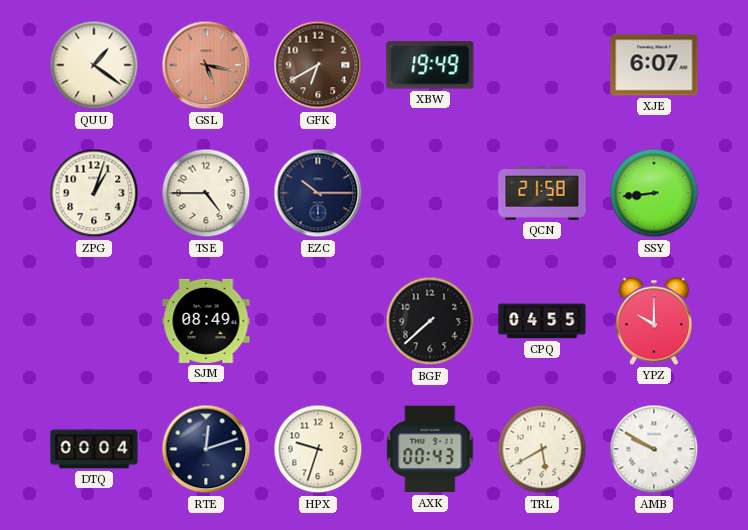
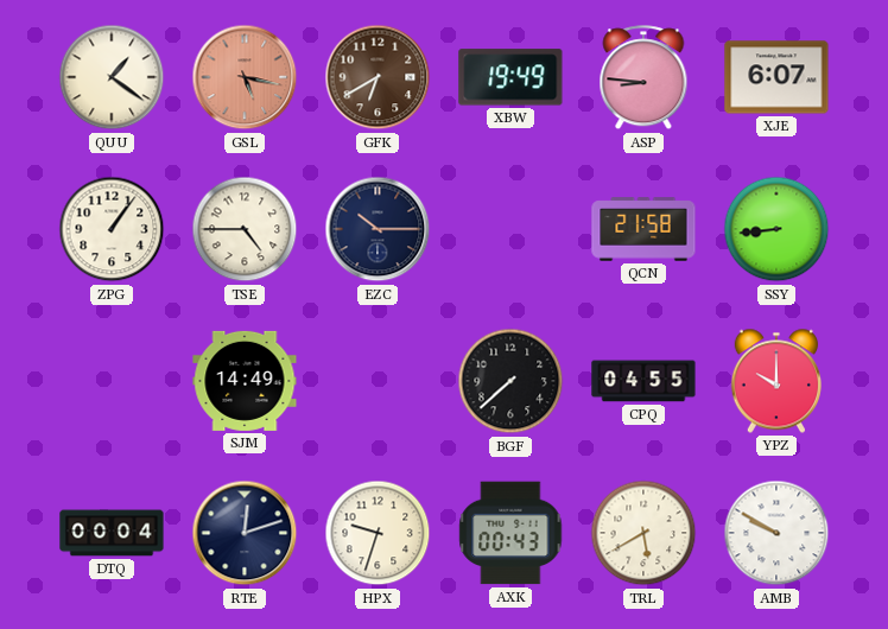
ASP: none -> 8:46
ZPG: 1:03 -> 1:06
SJM: 08:49 -> 14:49
